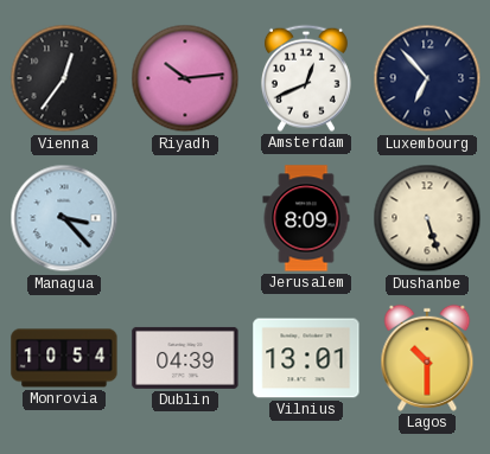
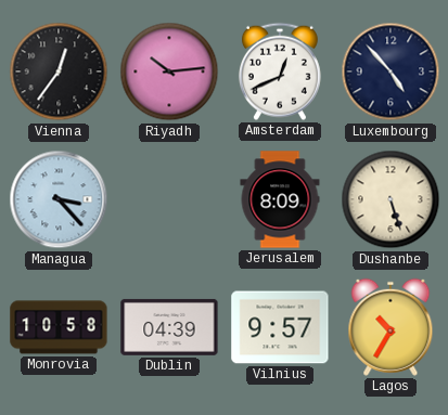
Luxembourg: 6:53 -> 4:53
Monrovia: 10:54 -> 10:58
Vilnius: 13:01 -> 9:57
Lagos: 10:30 -> 10:35
